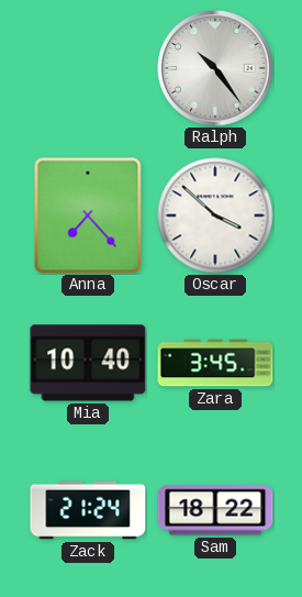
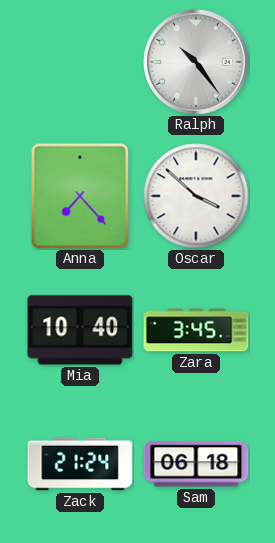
Sam: 18:22 -> 06:18
